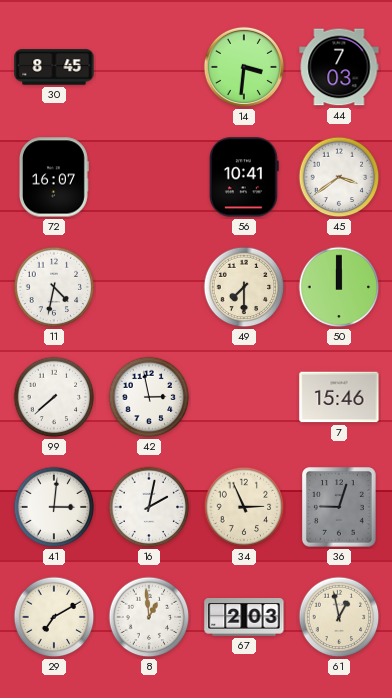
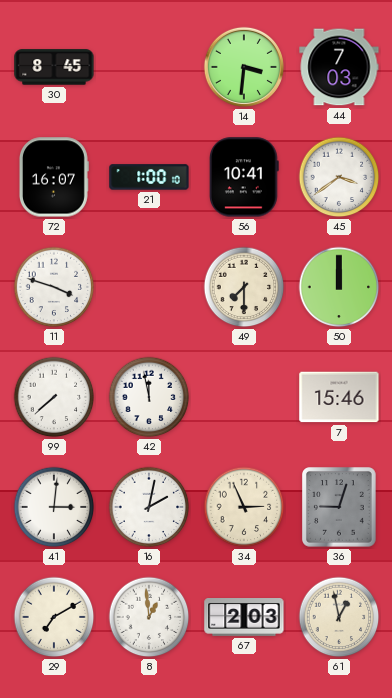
21: none -> 1:00
11: 4:32 -> 3:48
42: 2:58 -> 11:58
